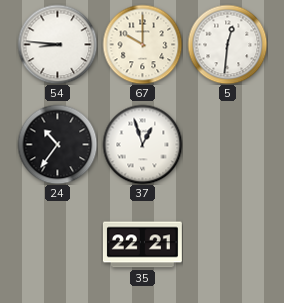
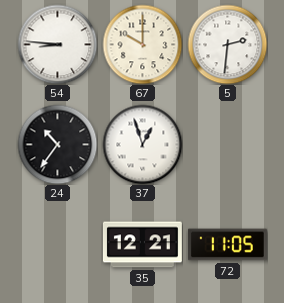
5: 12:31 -> 2:31
35: 22:21 -> 12:21
72: none -> 11:05
